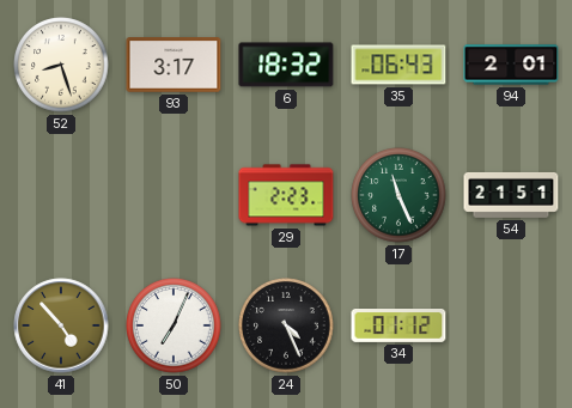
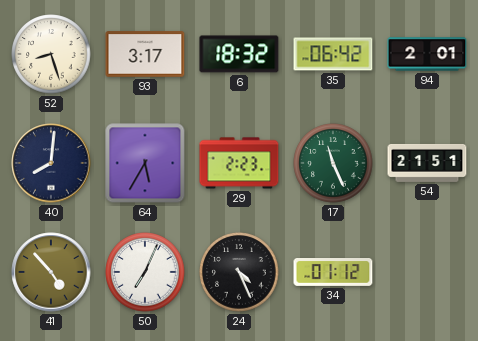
35: 06:43 -> 06:42
40: none -> 8:01
64: none -> 5:35
